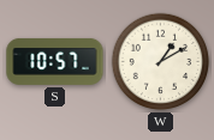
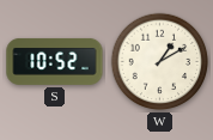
S: 10:57 -> 10:52
